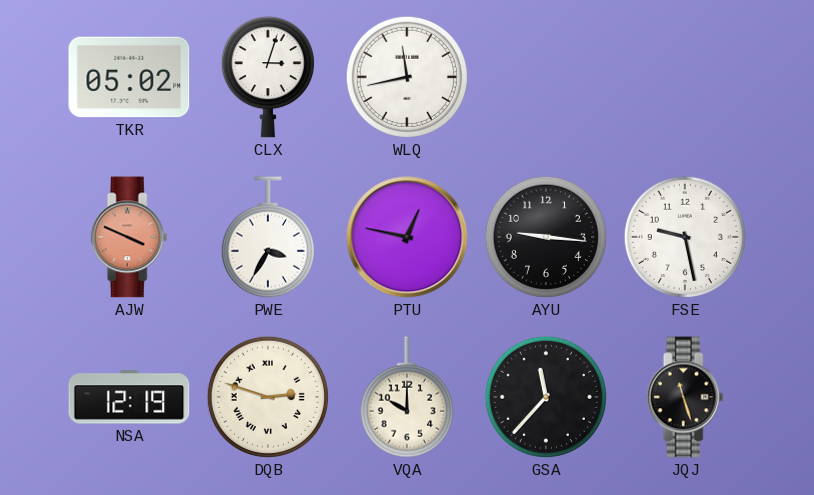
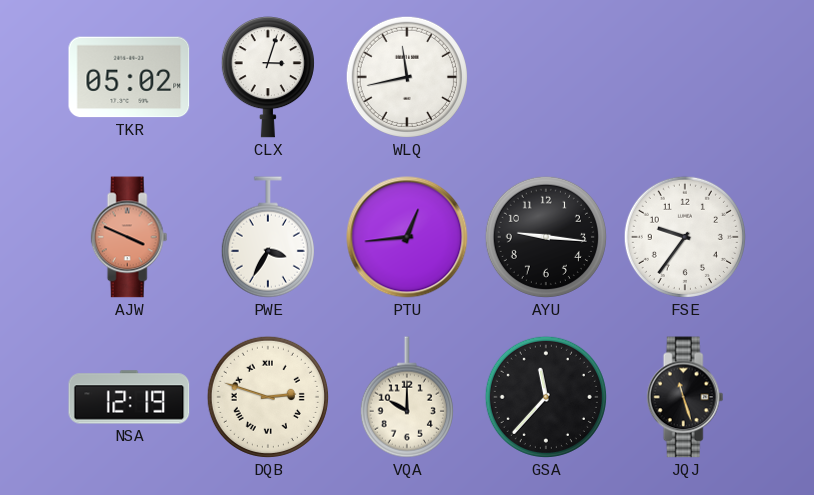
PTU: 12:47 -> 12:44
FSE: 9:28 -> 9:36
